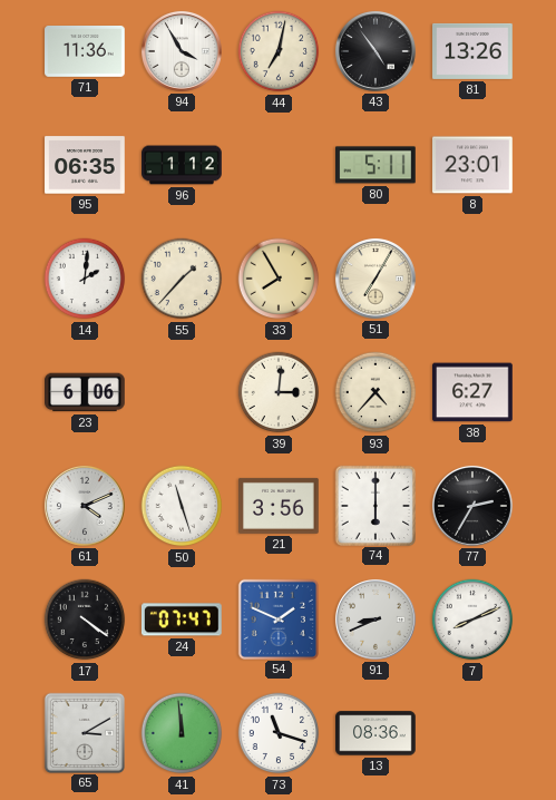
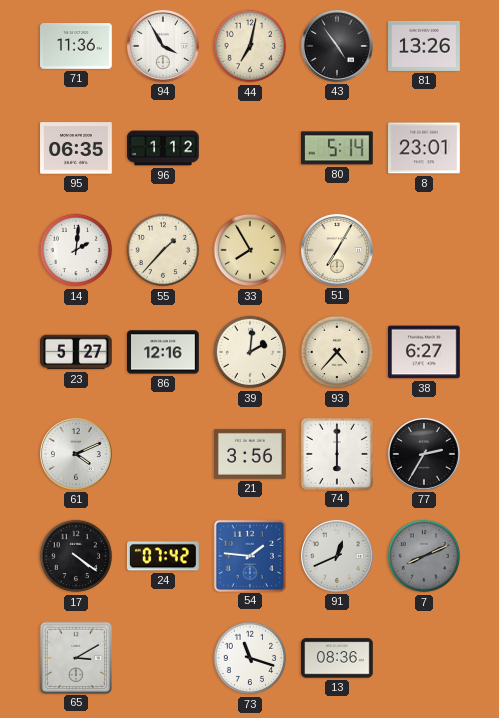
80: 5:11 -> 5:14
23: 6:06 -> 5:27
86: none -> 12:16
39: 3:01 -> 2:01
50: 11:27 -> none
24: 07:47 -> 07:42
54: 1:49 -> 1:46
91: 8:41 -> 12:41
7 dial: white -> grey
41: 11:59 -> none
